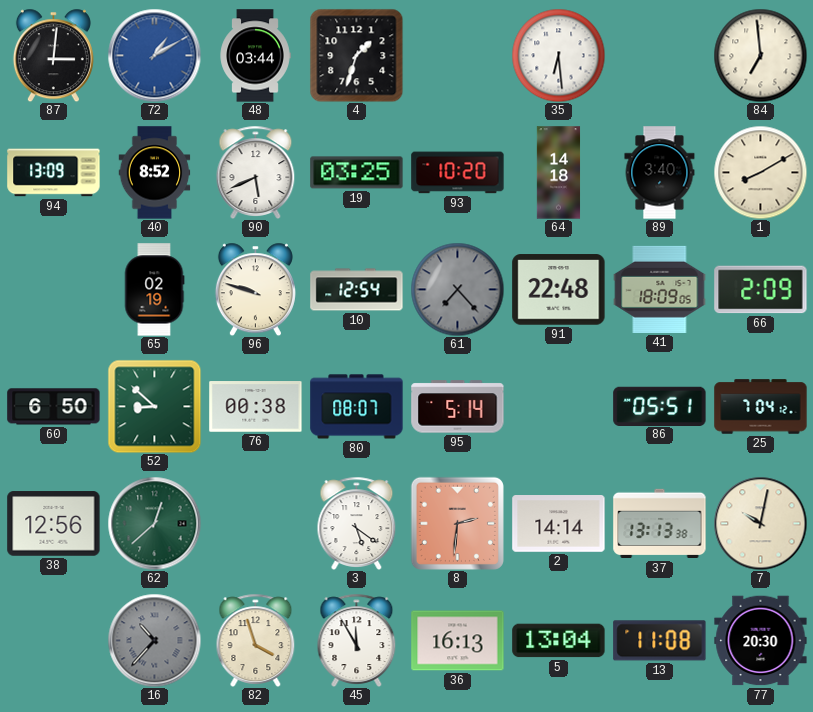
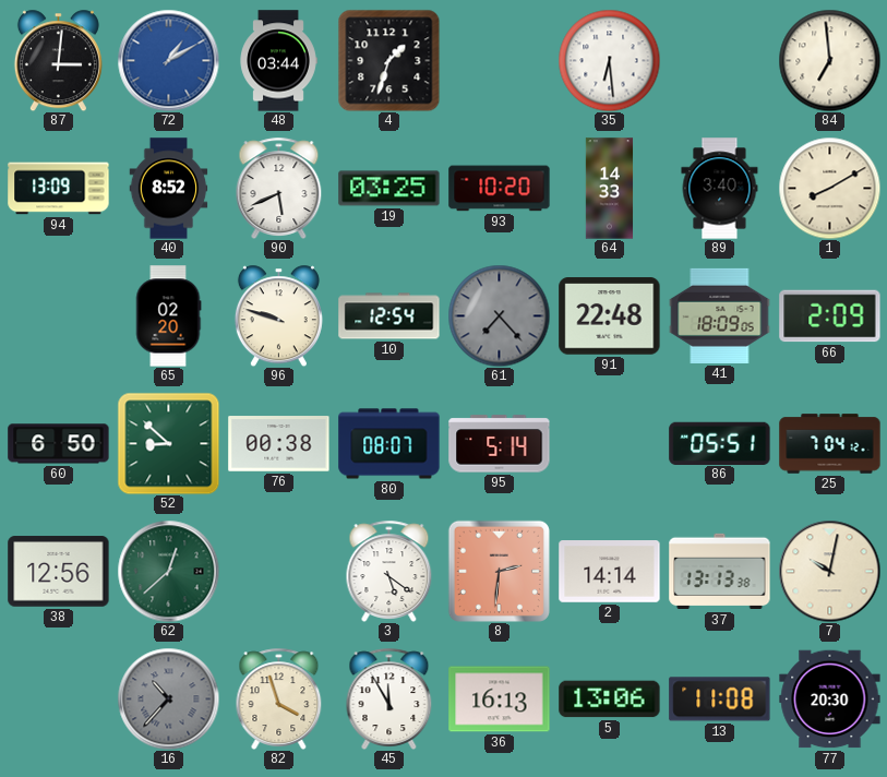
64: 14:18 -> 14:33
65: 02:19 -> 02:20
5: 13:04 -> 13:06
